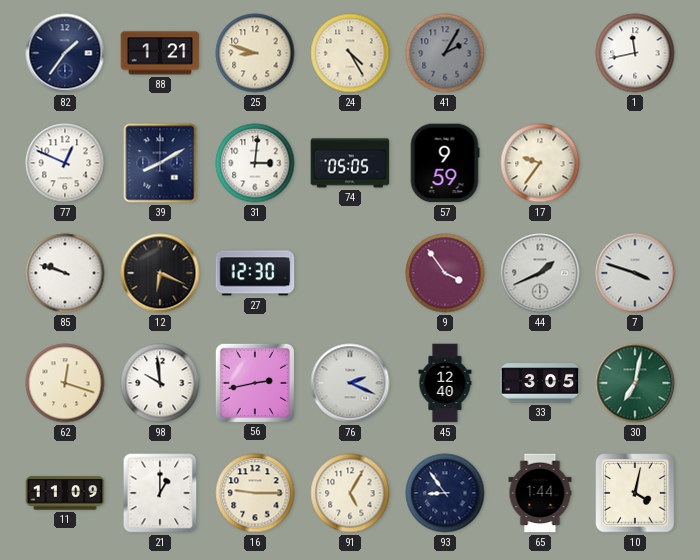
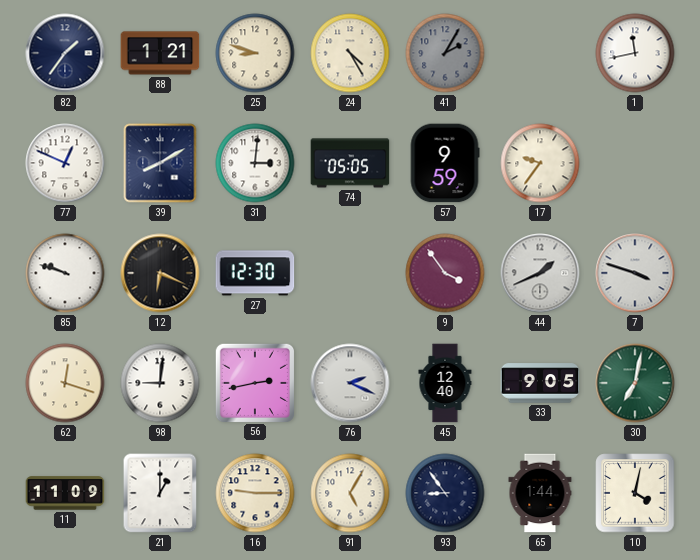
98: 9:59 -> 9:01
33: 3:05 -> 9:05
